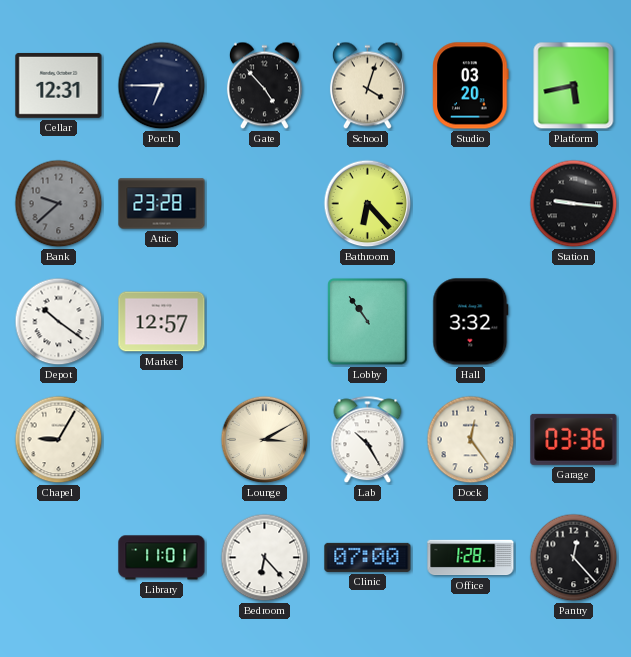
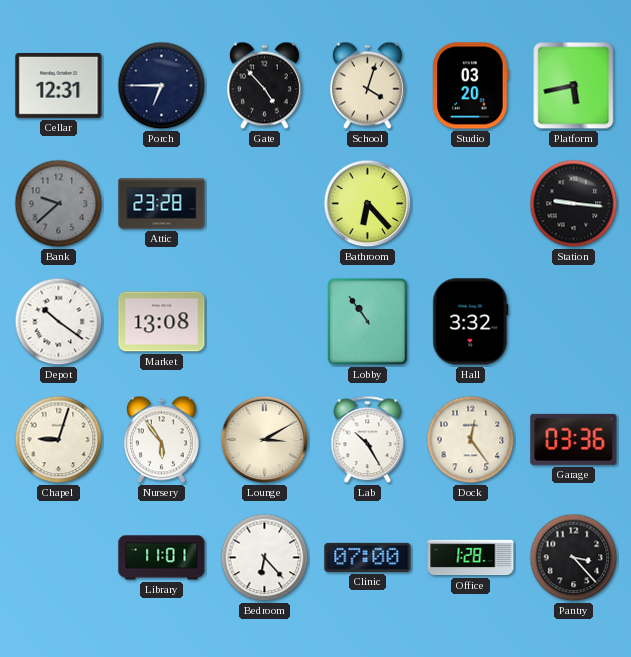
Market: 12:57 -> 13:08
Chapel: 9:05 -> 9:03
Nursery: none -> 5:54
Pantry: 12:23 -> 3:23
